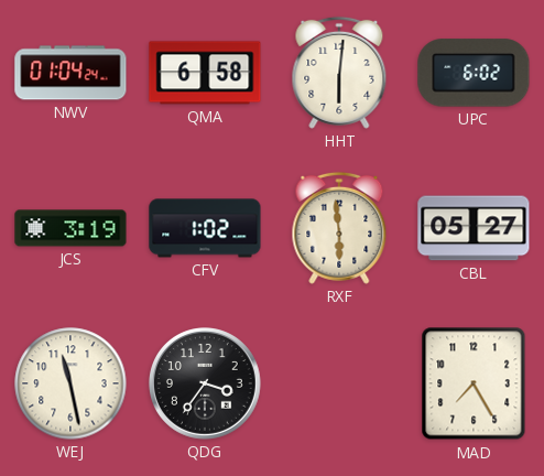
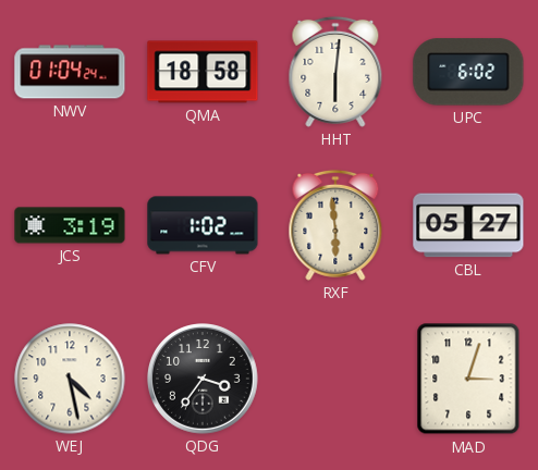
QMA: 6:58 -> 18:58
WEJ: 11:28 -> 4:28
MAD: 7:25 -> 3:03
